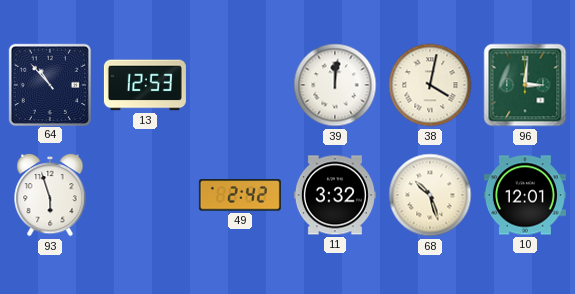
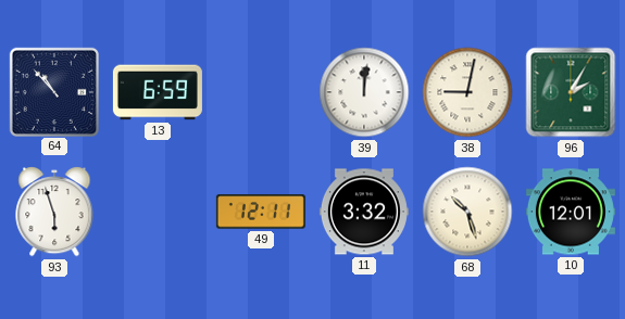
13: 12:53 -> 6:59
38: 4:02 -> 9:02
96: 3:01 -> 2:05
49: 2:42 -> 12:11
